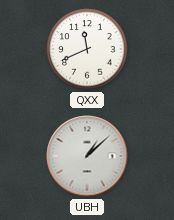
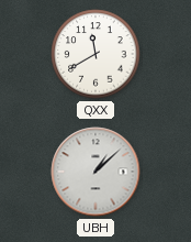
QXX: 11:41 -> 11:40
